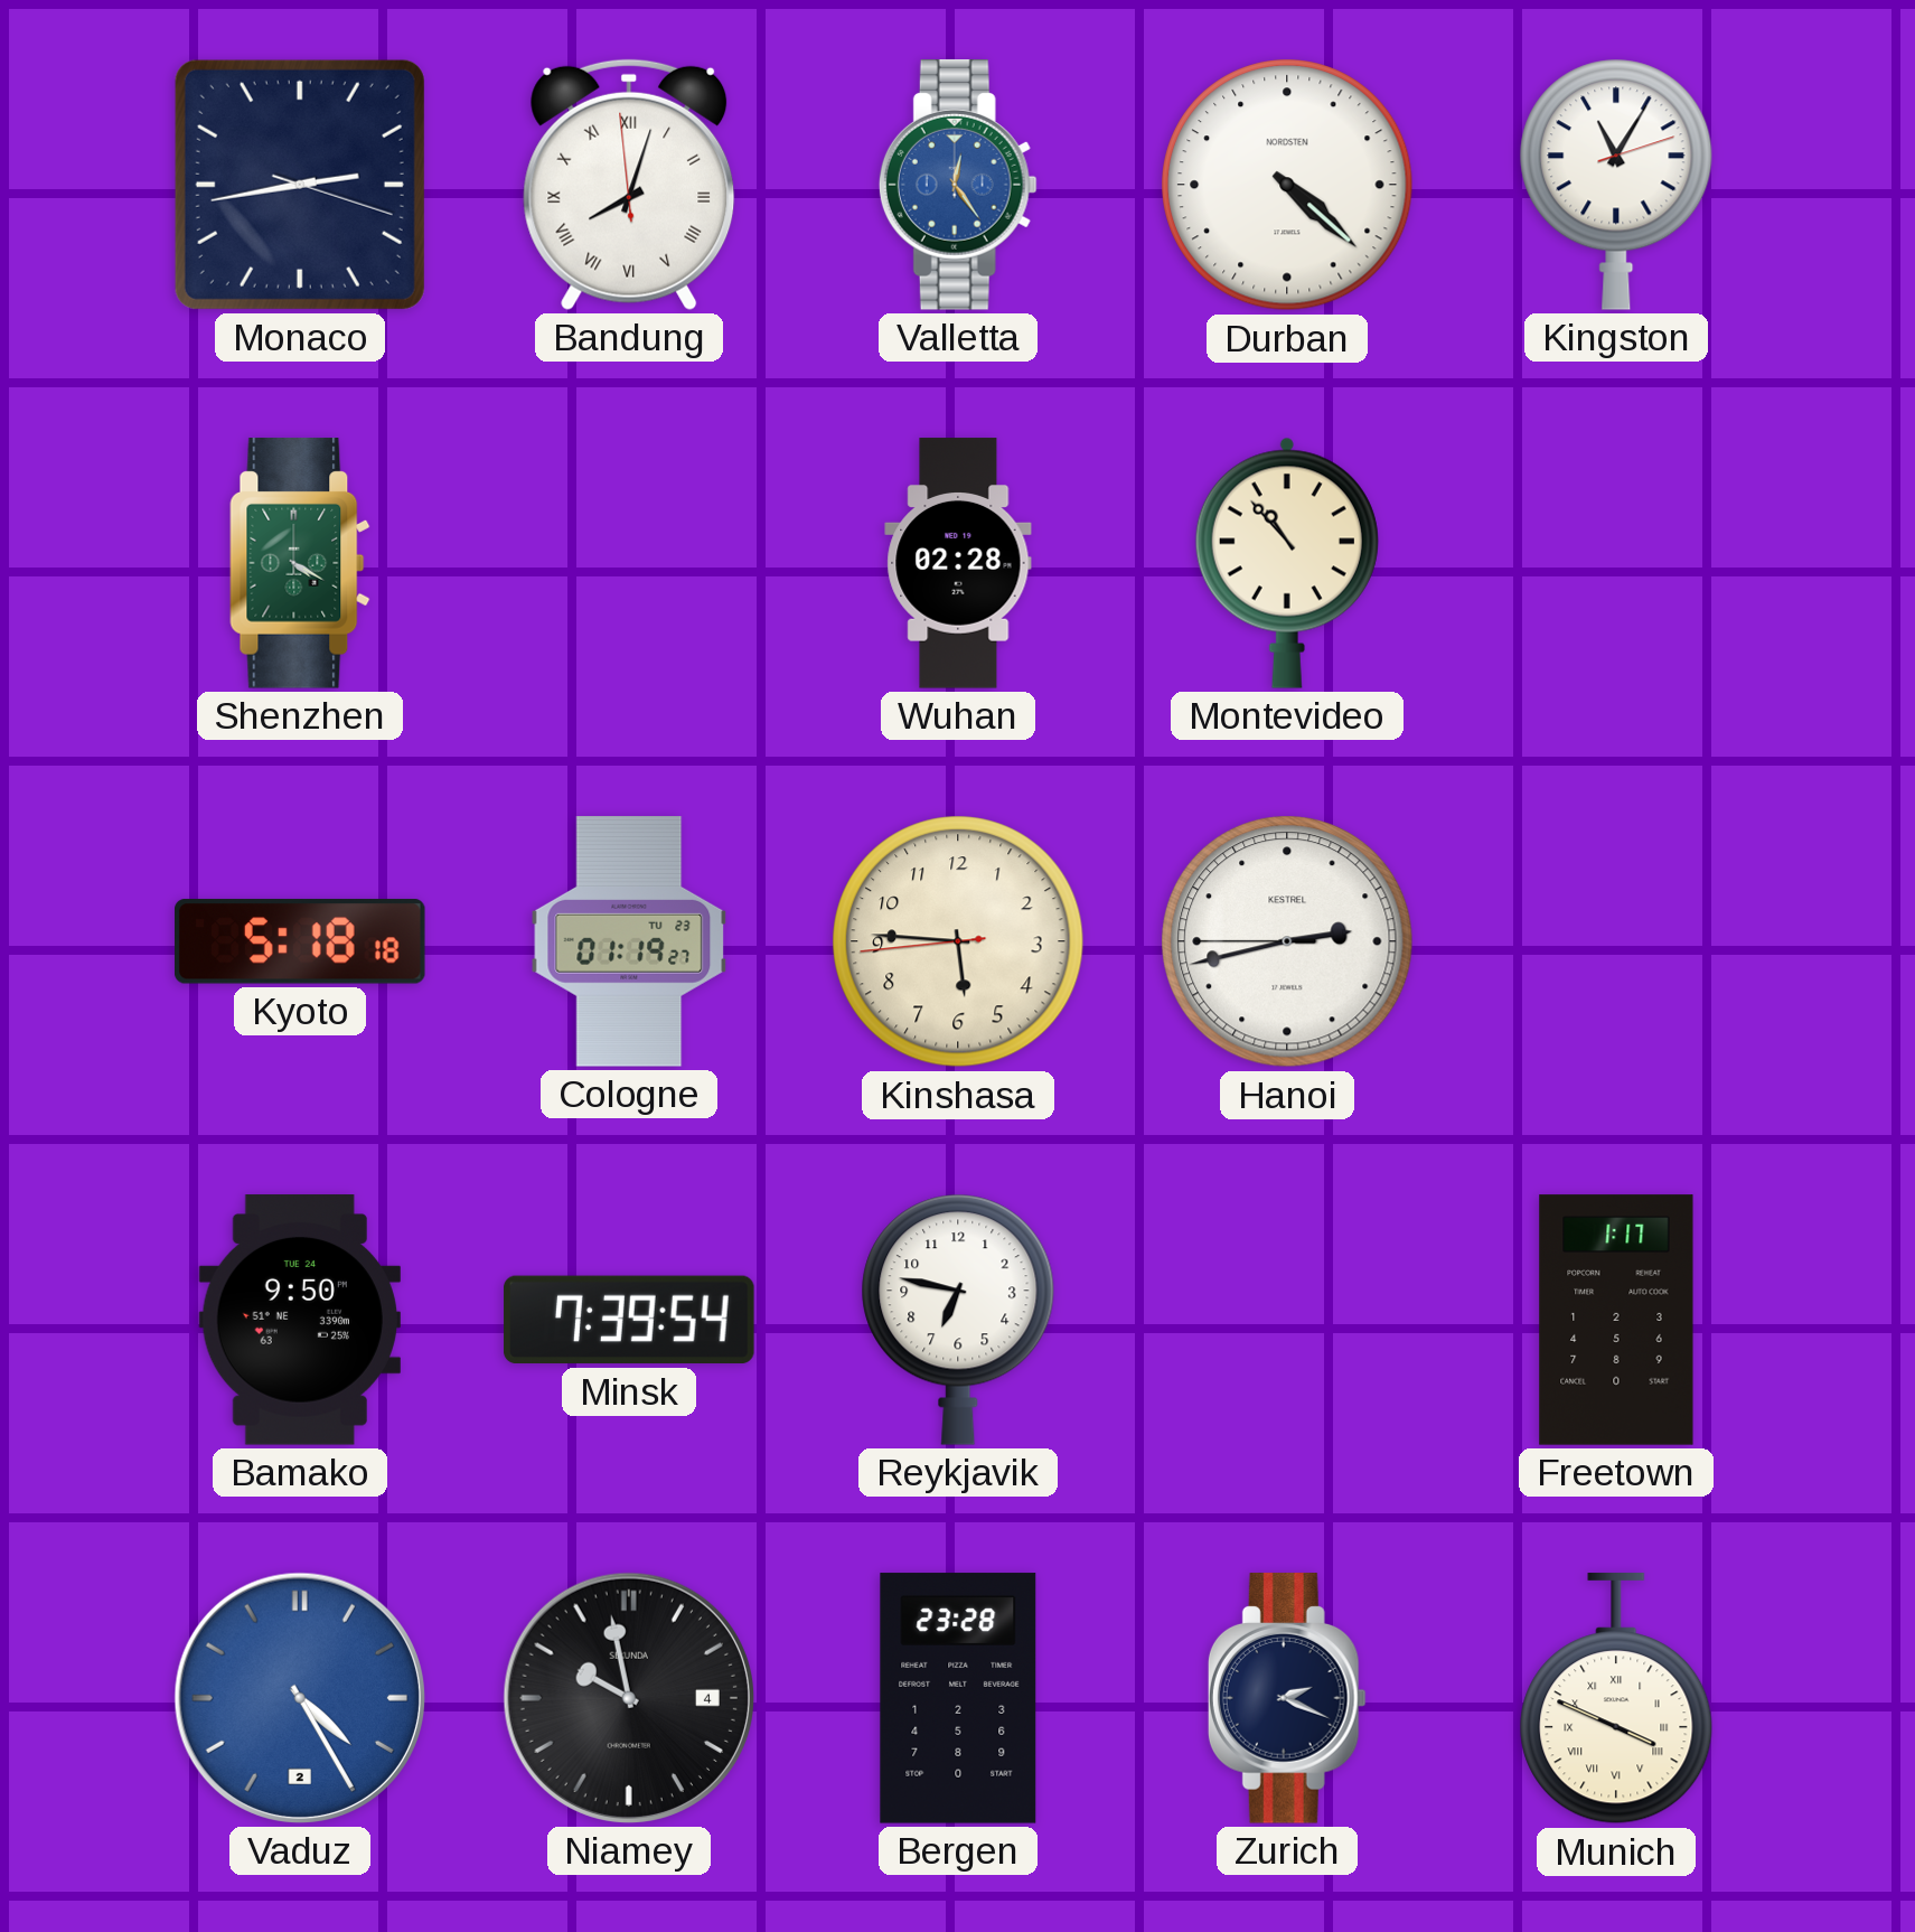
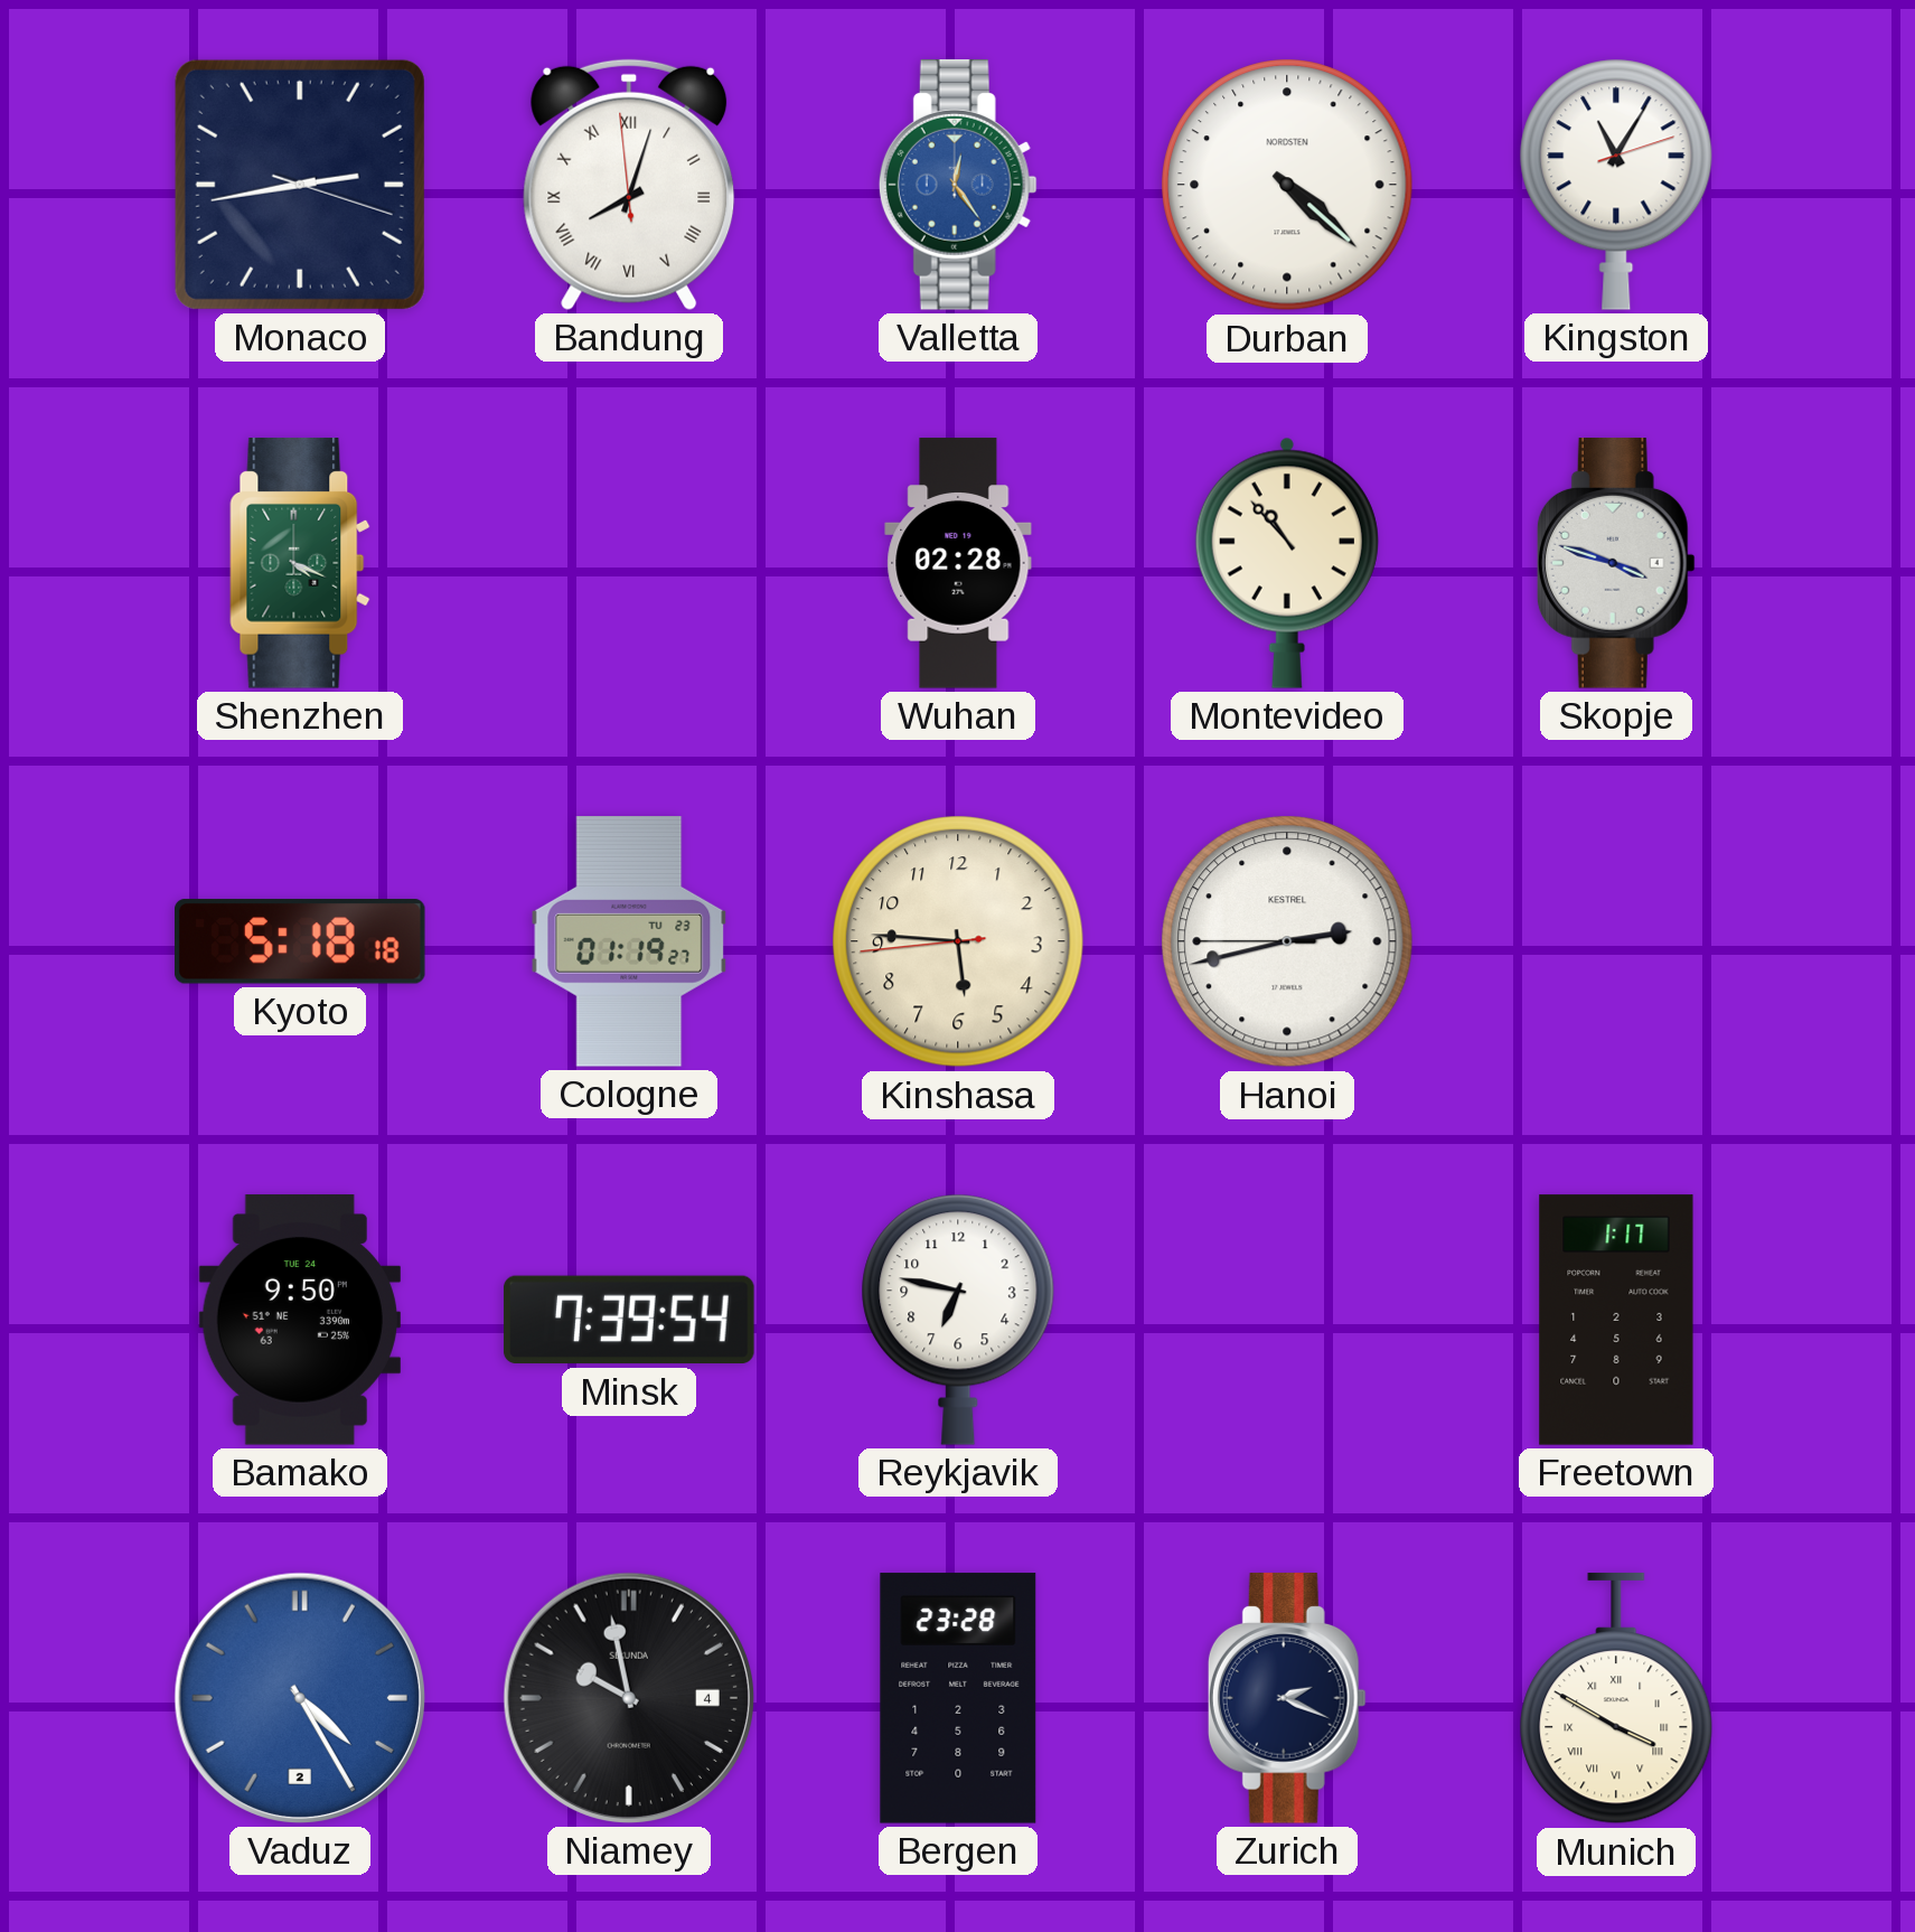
Shenzhen: 4:20 -> 4:19
Skopje: none -> 3:48
Munich: 3:49 -> 3:50
